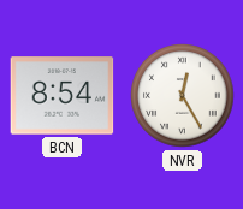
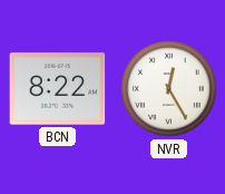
BCN: 8:54 -> 8:22
